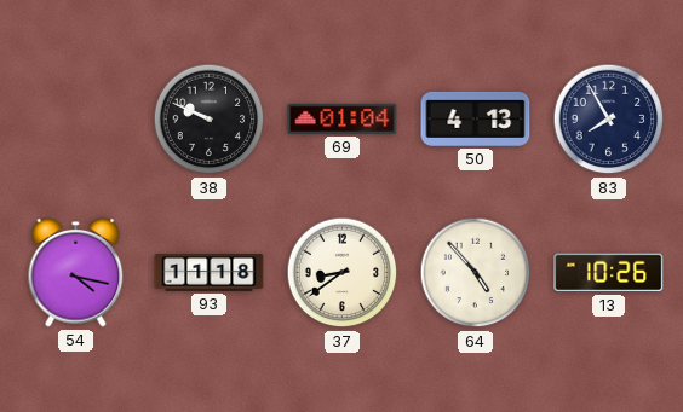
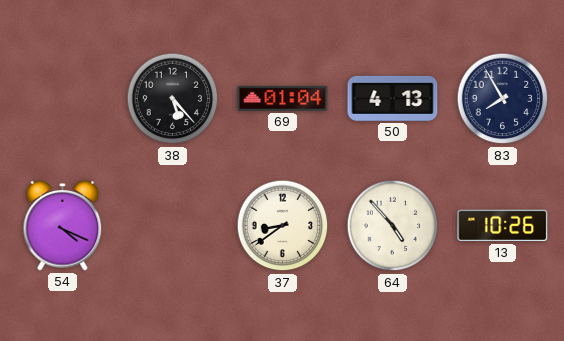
38: 9:49 -> 5:23
54: 4:17 -> 4:19
93: 11:18 -> none
